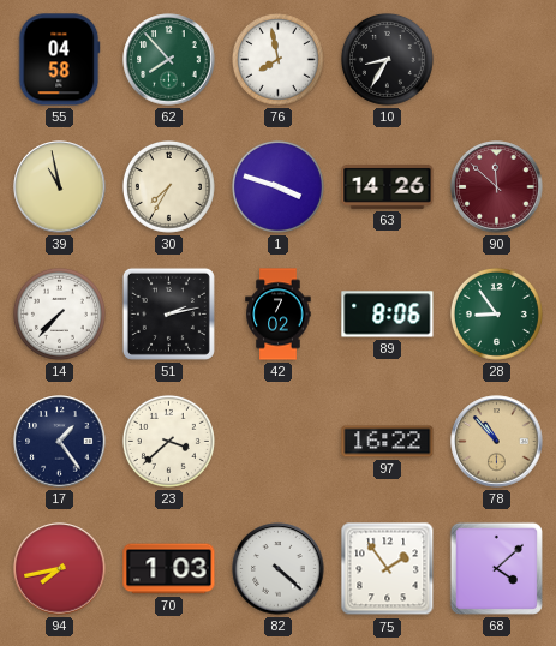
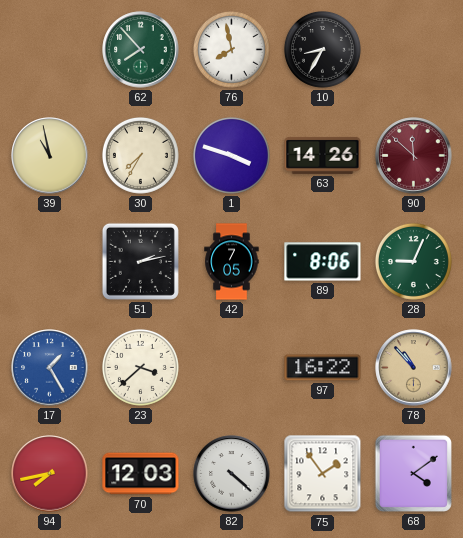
55: 04:58 -> none
14: 7:37 -> none
42: 7:02 -> 7:05
28: 8:54 -> 9:04
17: 1:24 -> 1:25
17 dial: navy -> blue
70: 1:03 -> 12:03
68: 4:08 -> 4:09
